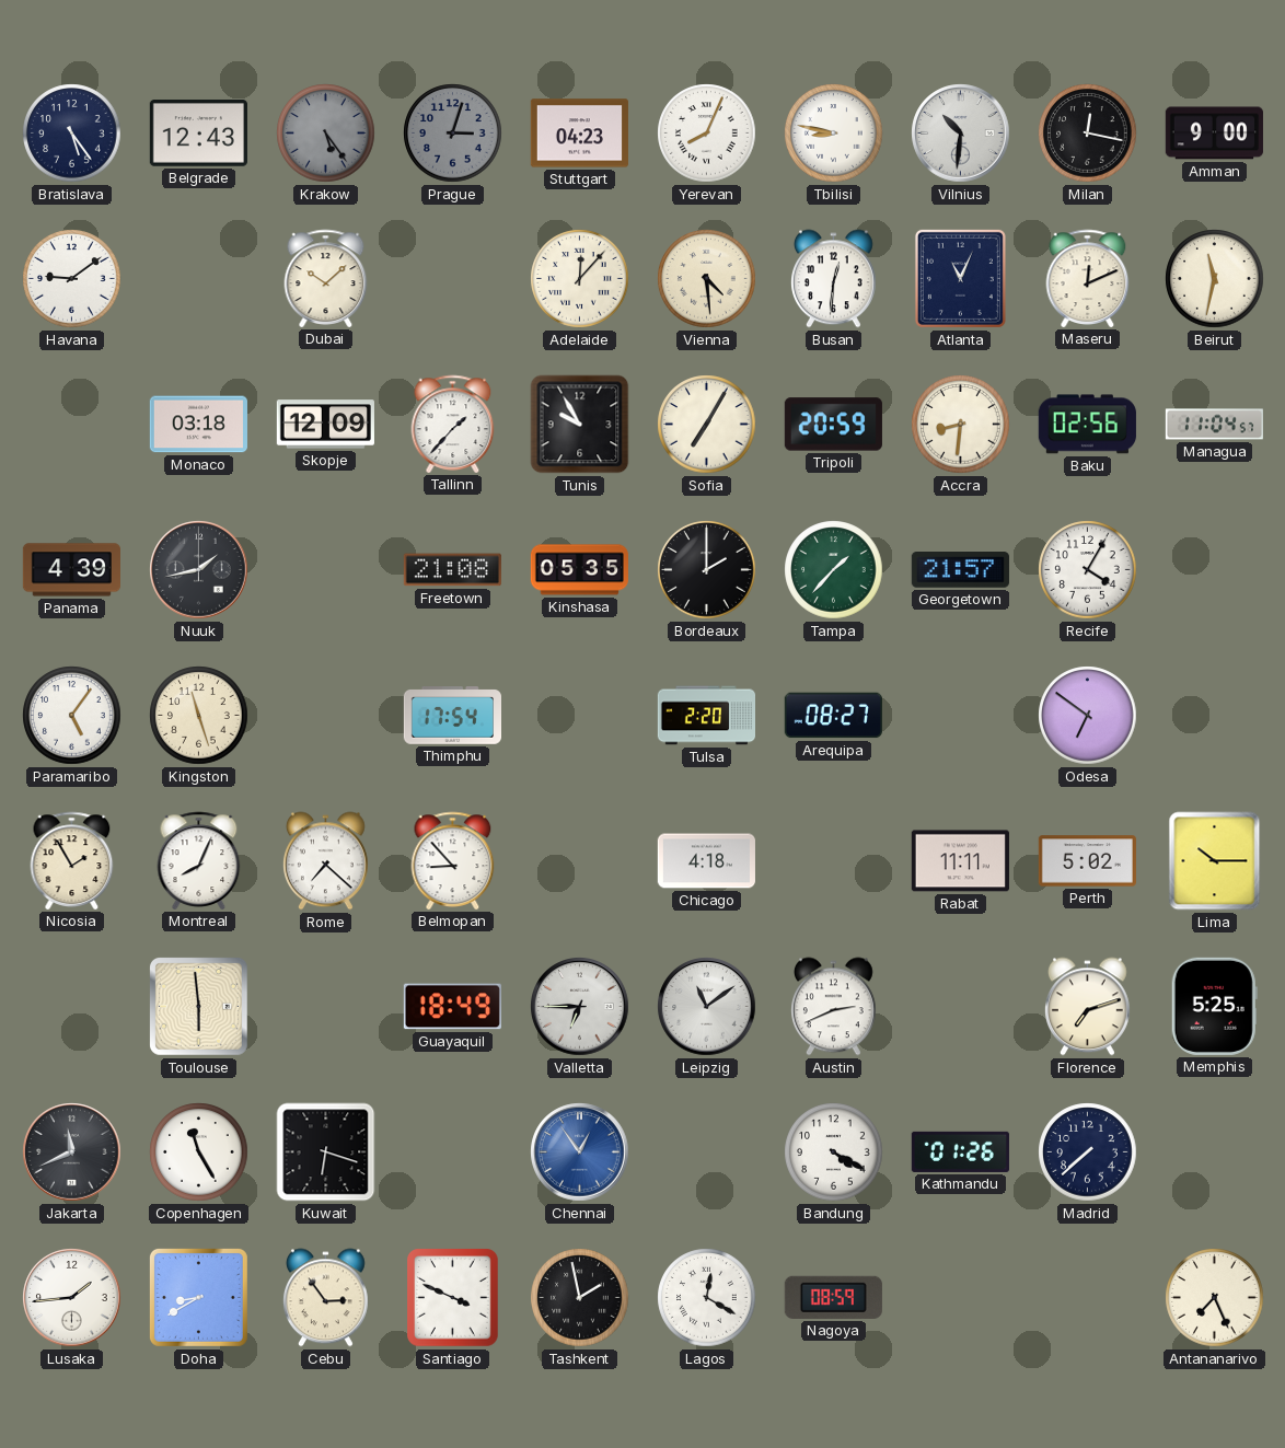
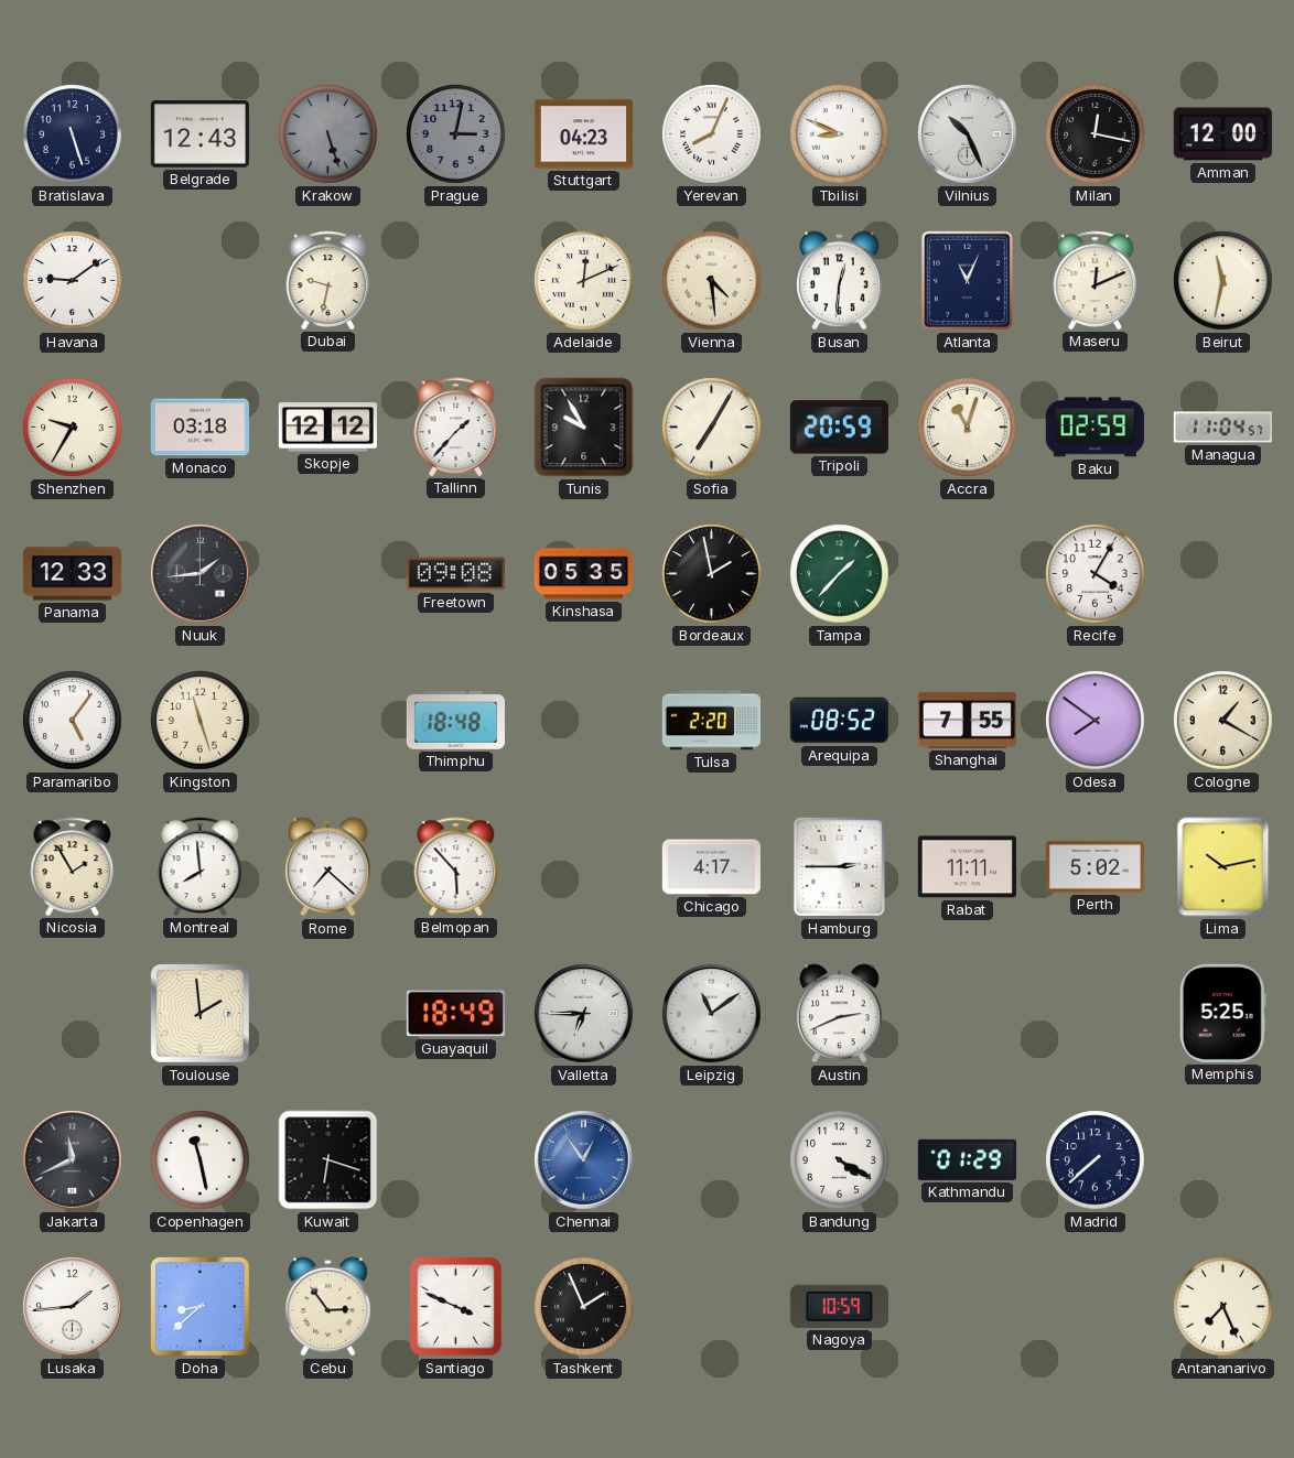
Bratislava: 5:24 -> 5:27
Krakow: 5:24 -> 5:27
Prague: 3:03 -> 3:02
Tbilisi: 8:47 -> 8:49
Vilnius: 10:31 -> 10:26
Amman: 9:00 -> 12:00
Dubai: 10:08 -> 9:32
Adelaide: 12:07 -> 12:11
Shenzhen: none -> 9:35
Skopje: 12:09 -> 12:12
Accra: 8:31 -> 11:03
Baku: 02:56 -> 02:59
Panama: 4:39 -> 12:33
Nuuk: 1:43 -> 1:44
Freetown: 21:08 -> 09:08
Bordeaux: 2:00 -> 1:58
Georgetown: 21:57 -> none
Thimphu: 17:54 -> 18:48
Arequipa: 08:27 -> 08:52
Shanghai: none -> 7:55
Odesa: 6:51 -> 7:51
Cologne: none -> 1:20
Montreal: 8:04 -> 7:59
Belmopan: 8:53 -> 5:53
Chicago: 4:18 -> 4:17
Hamburg: none -> 2:45
Lima: 10:15 -> 10:13
Toulouse: 5:59 -> 1:59
Florence: 7:12 -> none
Copenhagen: 11:25 -> 11:28
Kathmandu: 01:26 -> 01:29
Doha: 8:40 -> 8:38
Tashkent: 1:58 -> 1:56
Lagos: 12:20 -> none
Nagoya: 08:59 -> 10:59
